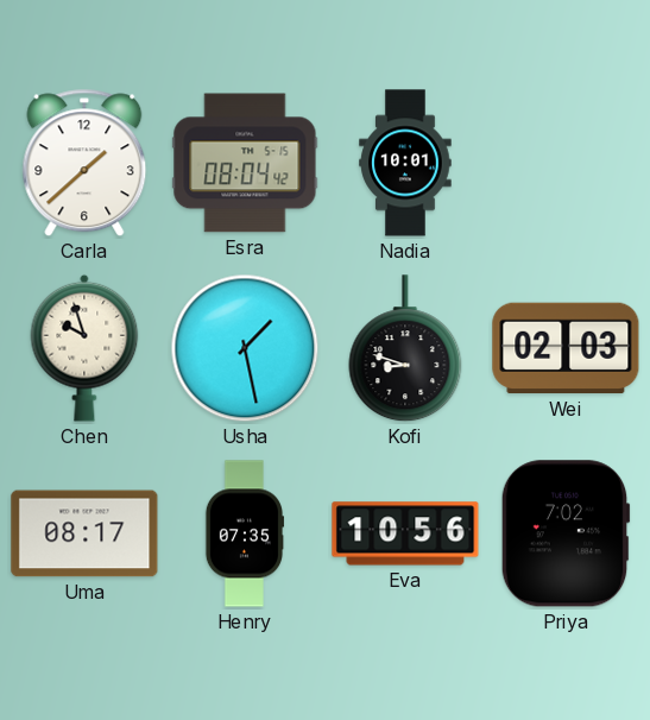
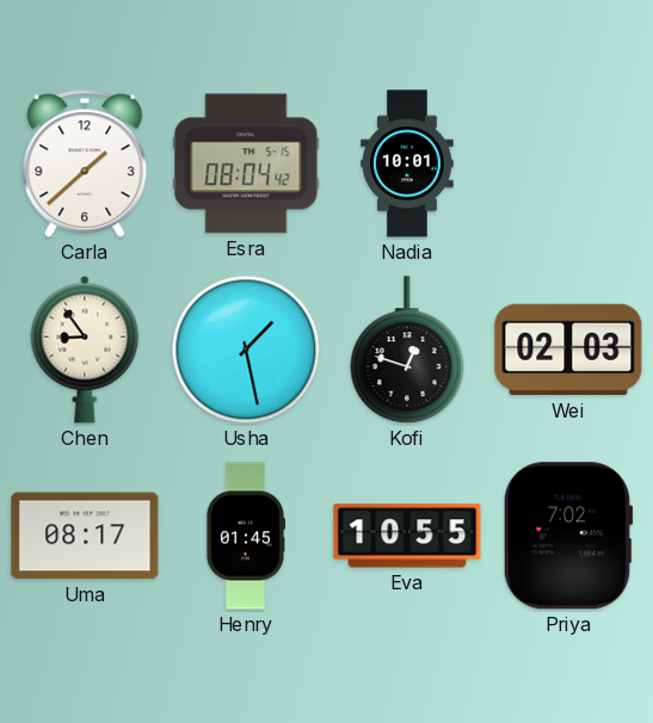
Chen: 9:57 -> 8:54
Kofi: 8:48 -> 12:48
Henry: 07:35 -> 01:45
Eva: 10:56 -> 10:55
